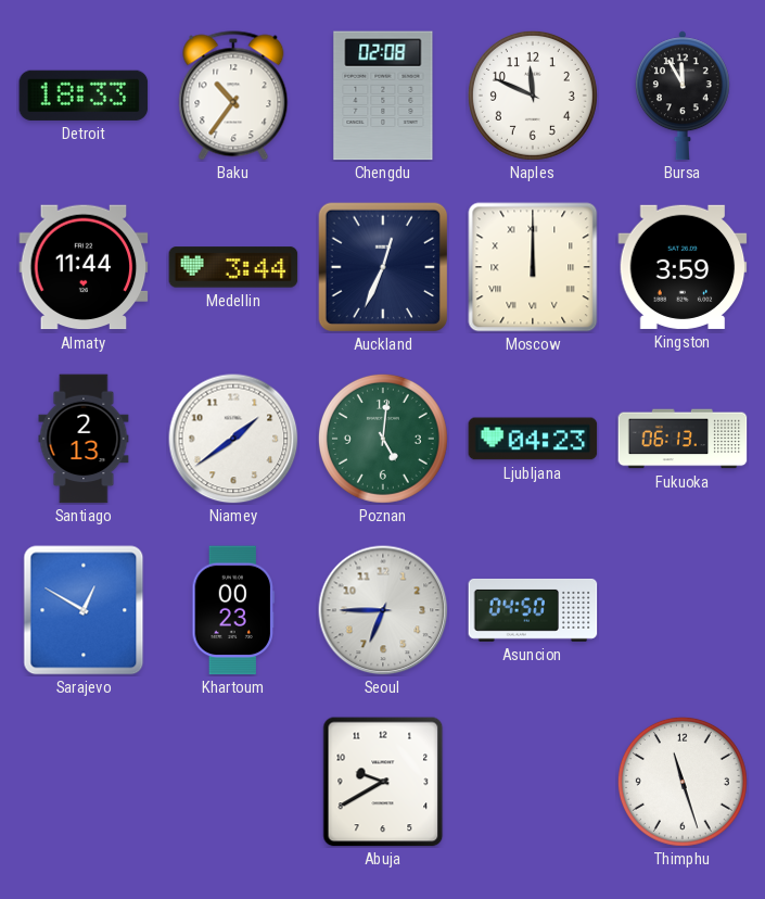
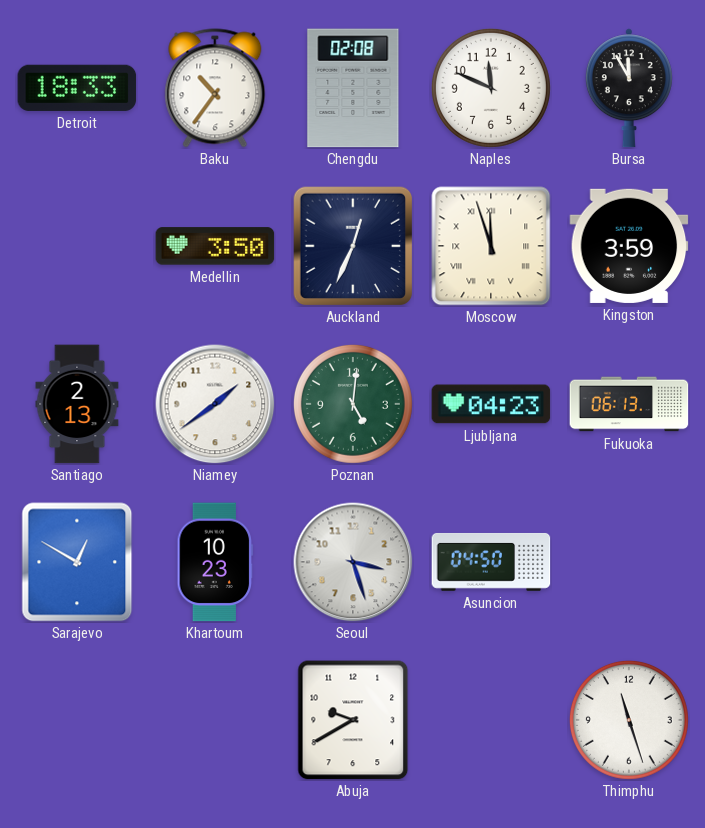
Almaty: 11:44 -> none
Medellin: 3:44 -> 3:50
Moscow: 12:00 -> 11:57
Khartoum: 00:23 -> 10:23
Seoul: 6:45 -> 3:27
